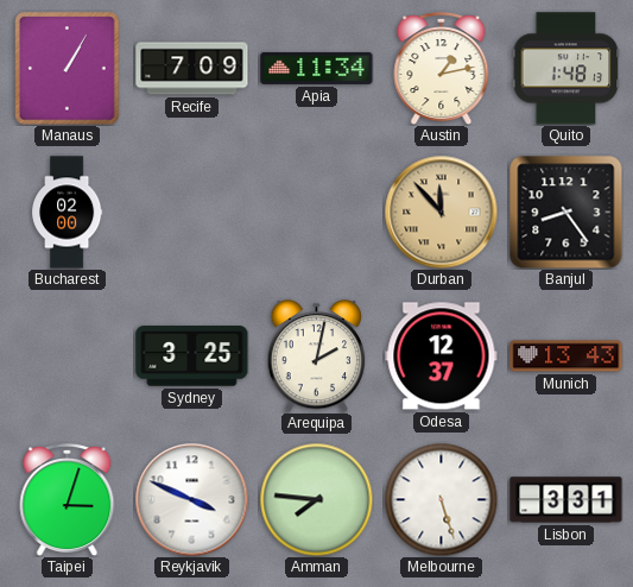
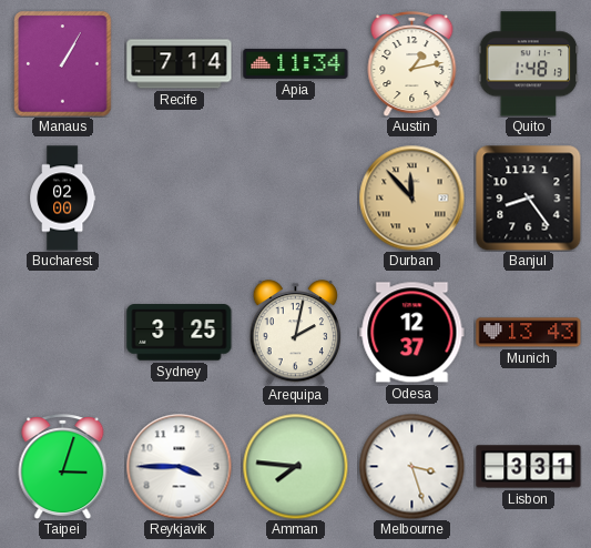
Recife: 7:09 -> 7:14
Reykjavik: 3:49 -> 3:45
Melbourne: 5:27 -> 3:27
